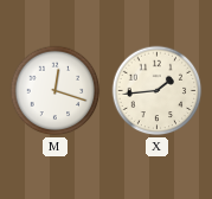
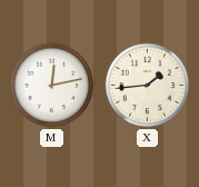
M: 12:18 -> 12:13
